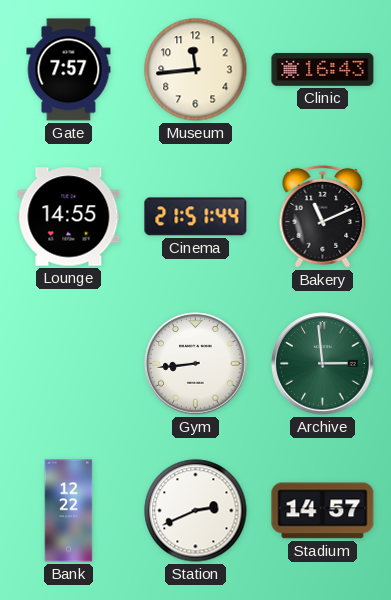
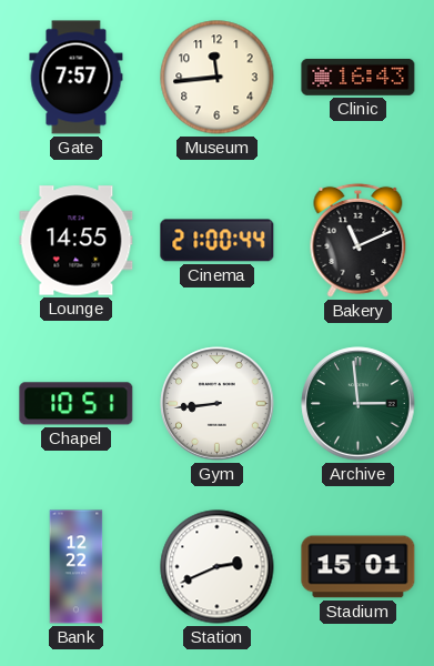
Cinema: 21:51 -> 21:00
Chapel: none -> 10:51
Stadium: 14:57 -> 15:01
